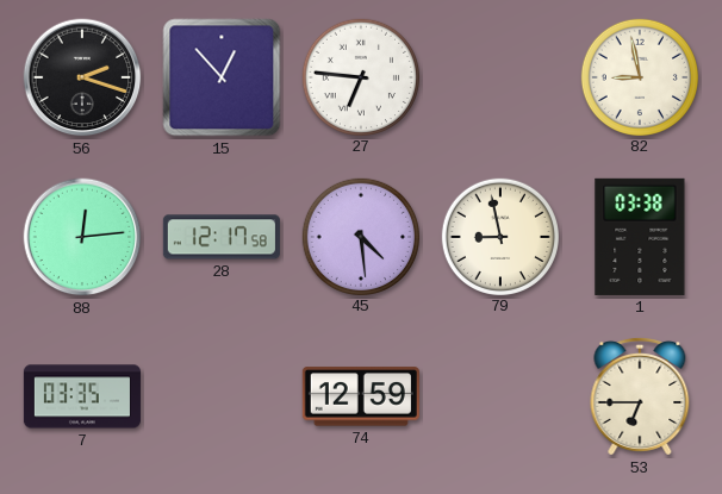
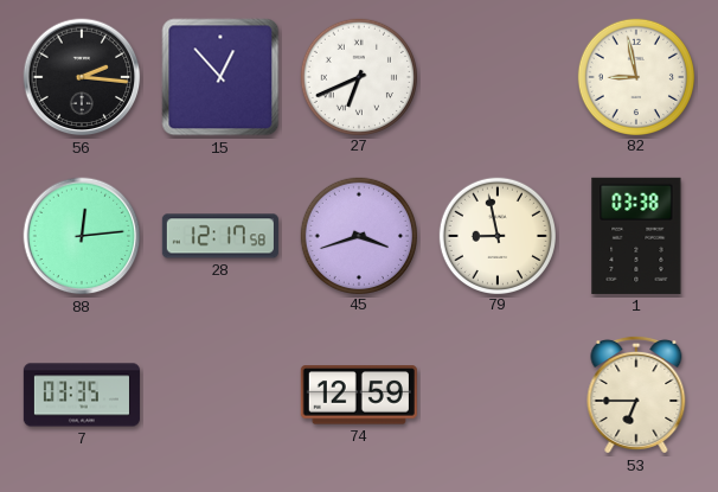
56: 2:18 -> 2:16
27: 6:46 -> 6:41
45: 4:29 -> 3:42
